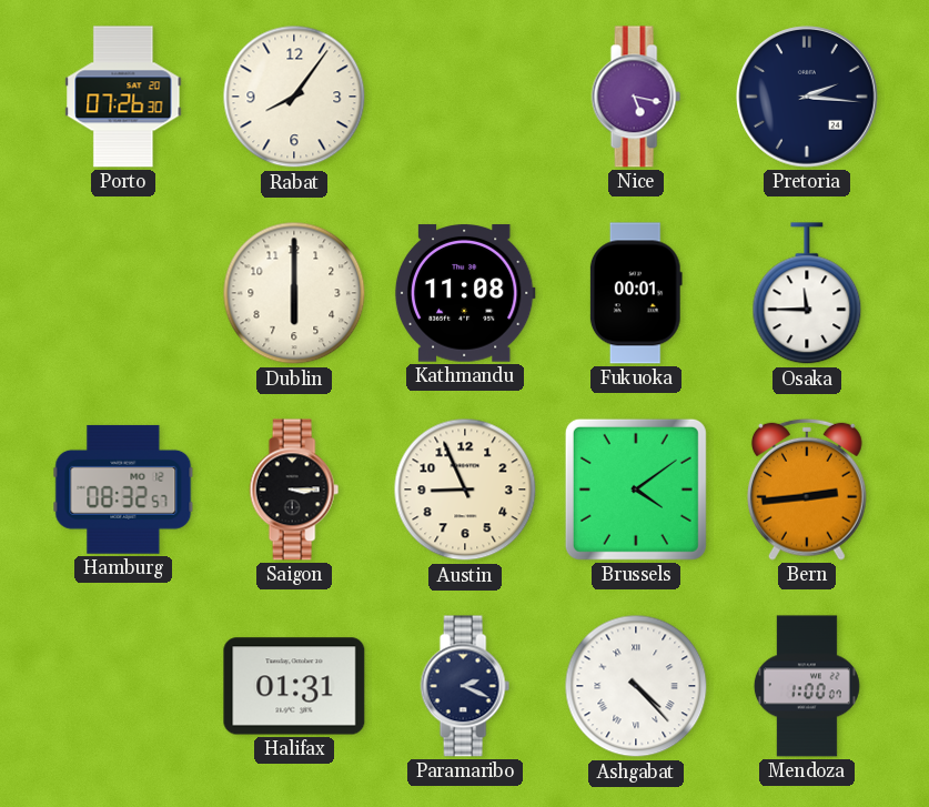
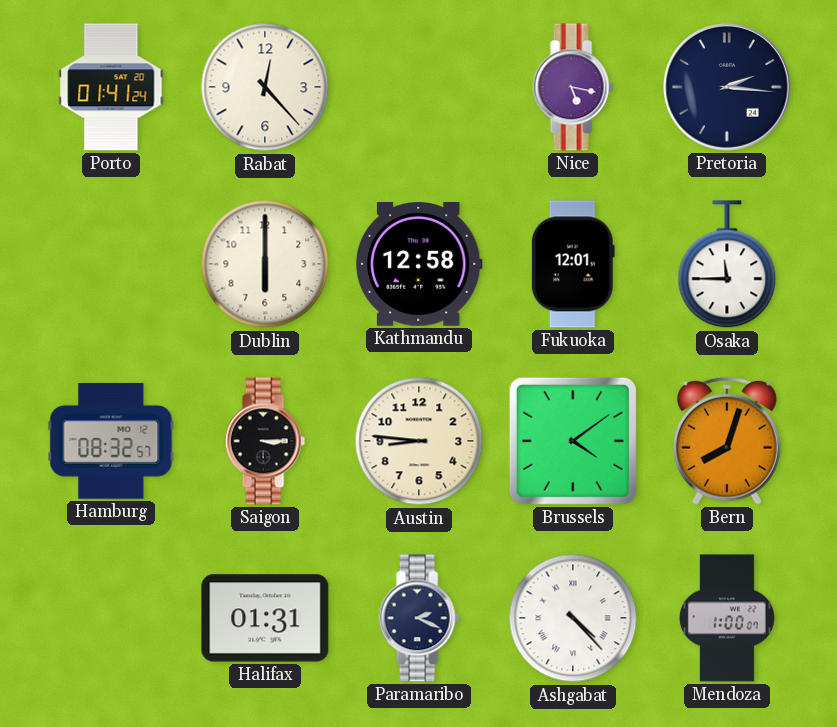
Porto: 07:26 -> 01:41
Rabat: 8:06 -> 12:23
Kathmandu: 11:08 -> 12:58
Fukuoka: 00:01 -> 12:01
Austin: 8:56 -> 8:46
Bern: 2:44 -> 8:03
